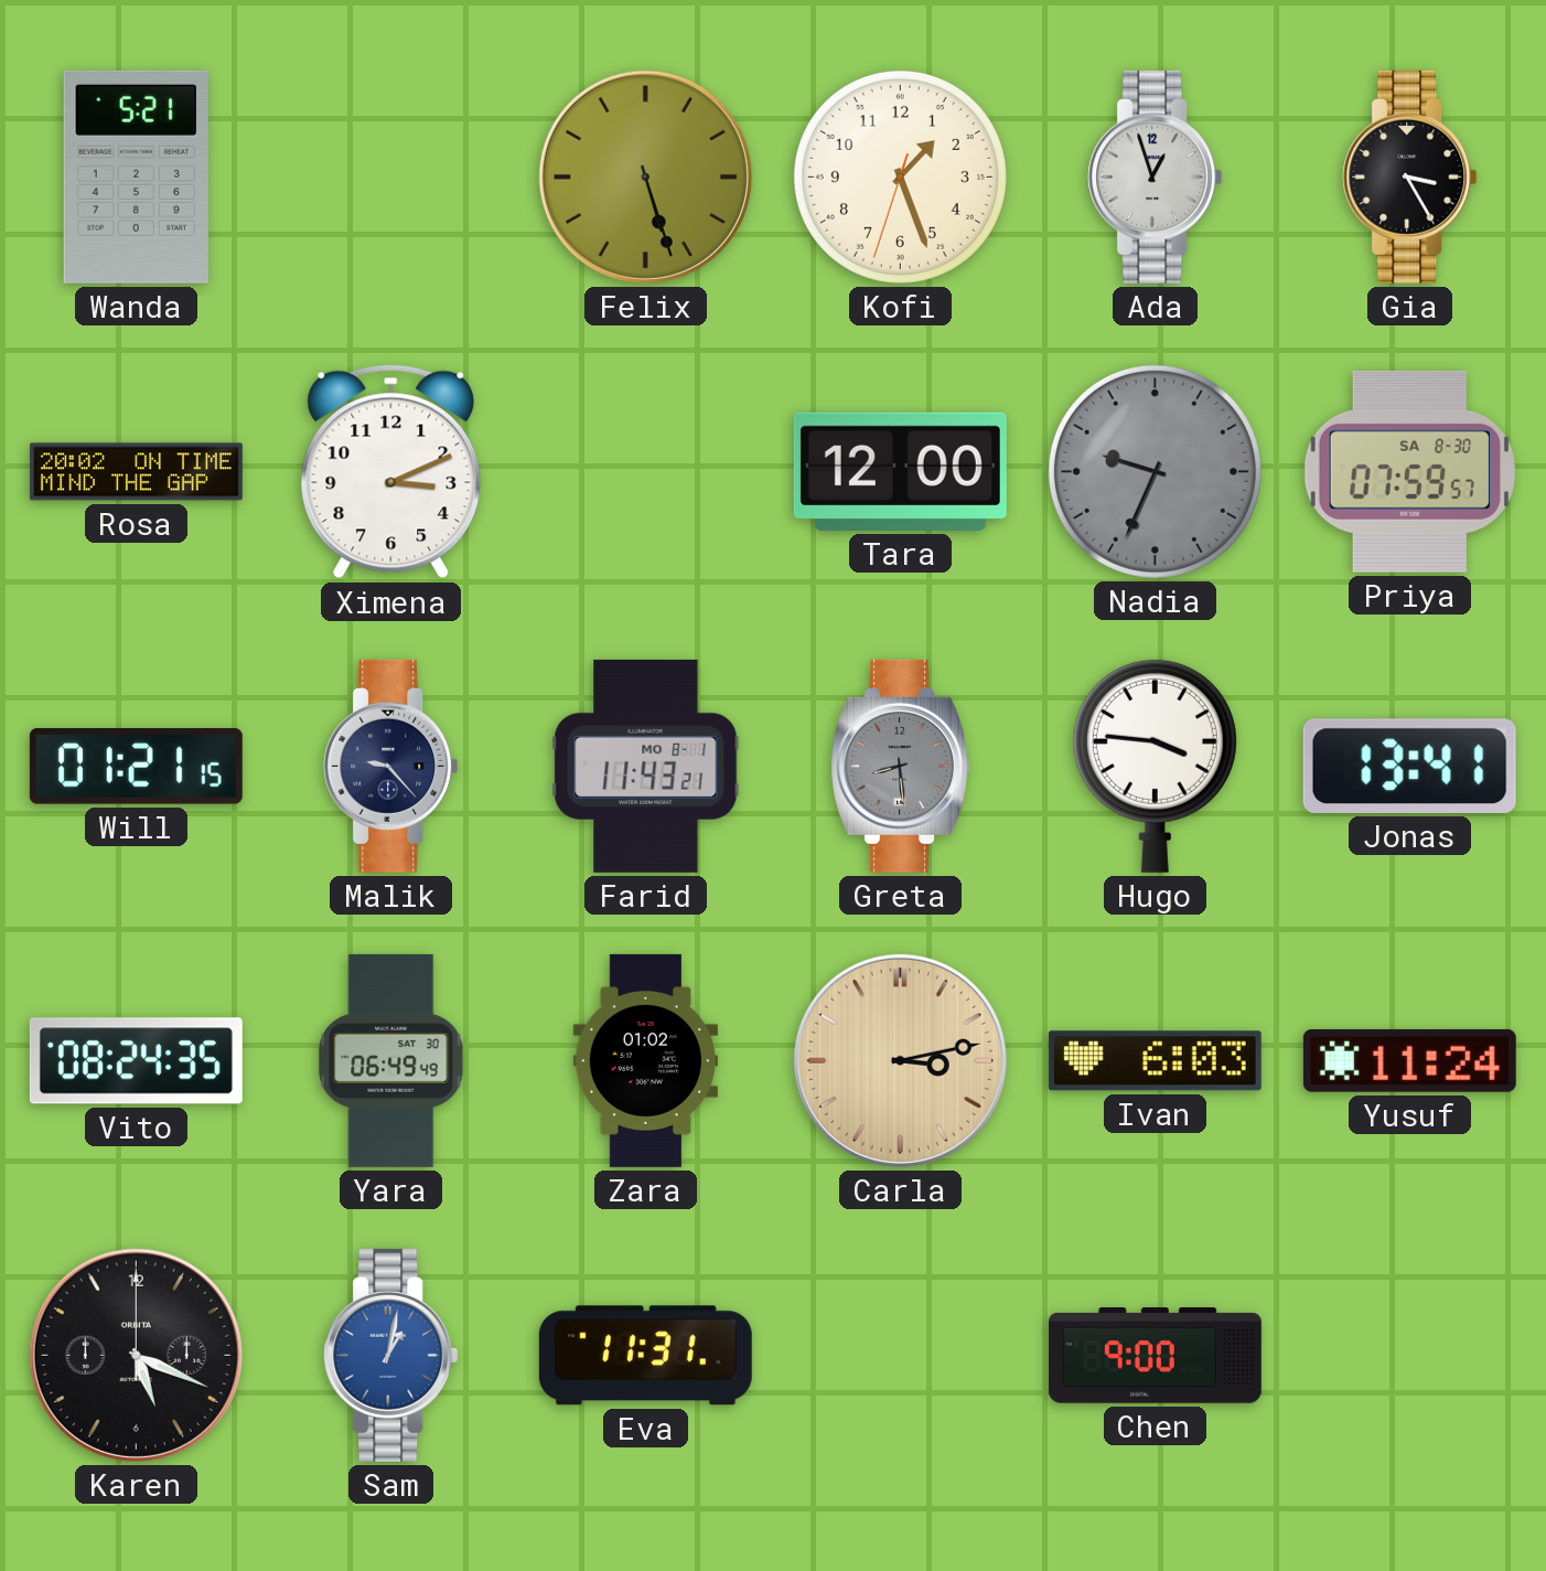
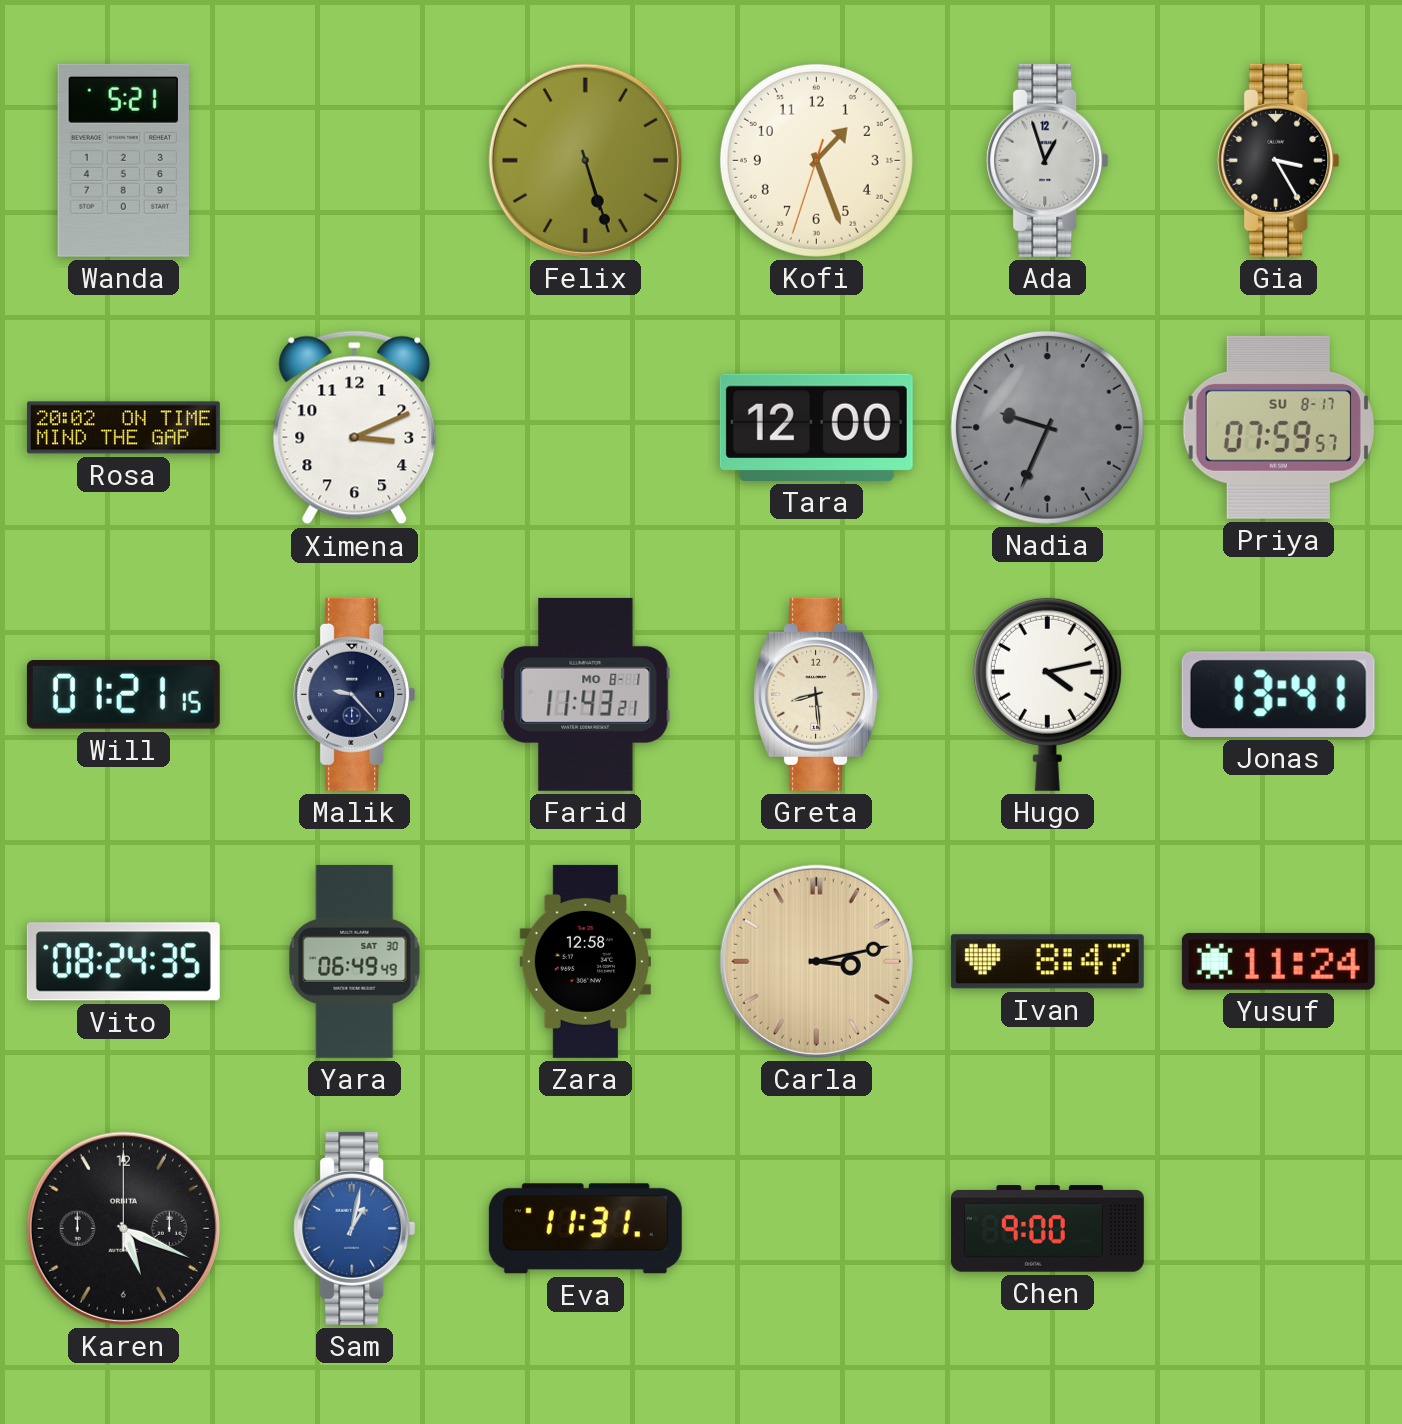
Priya date: SA 8-30 -> SU 8-17
Greta dial: grey -> cream
Hugo: 3:46 -> 4:13
Zara: 01:02 -> 12:58
Ivan: 6:03 -> 8:47
